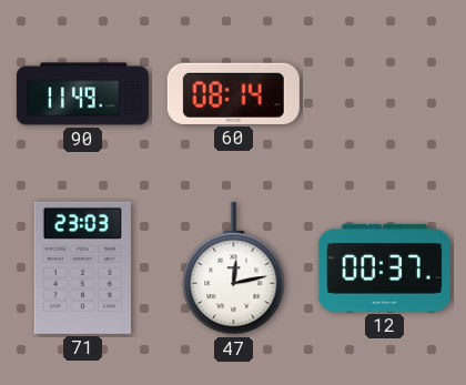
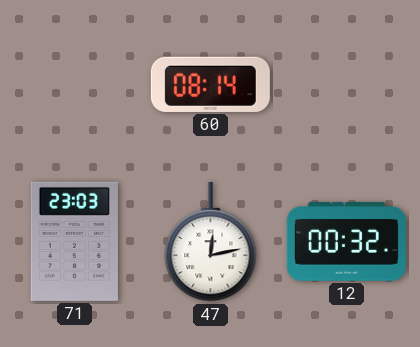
90: 11:49 -> none
12: 00:37 -> 00:32
